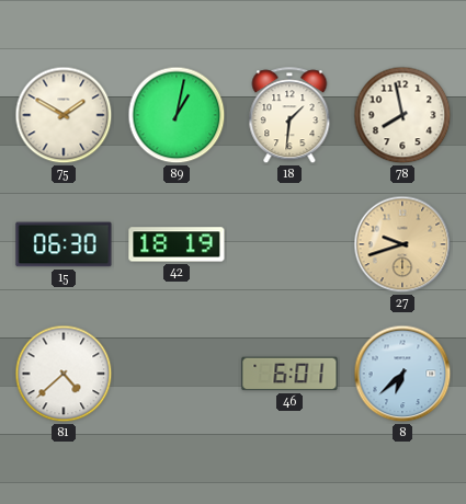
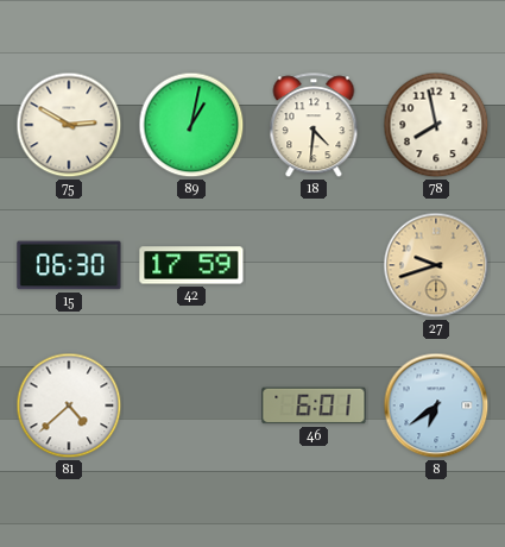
75: 1:50 -> 2:50
18: 1:31 -> 4:31
42: 18:19 -> 17:59
8: 6:38 -> 6:39
